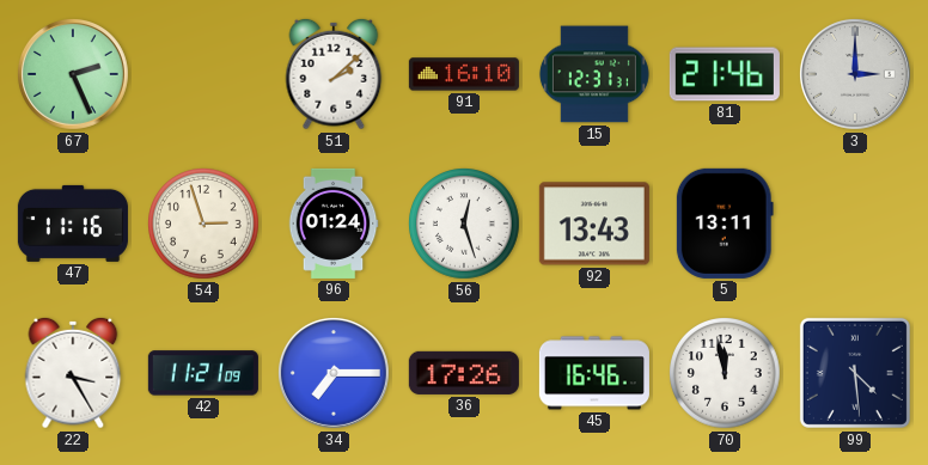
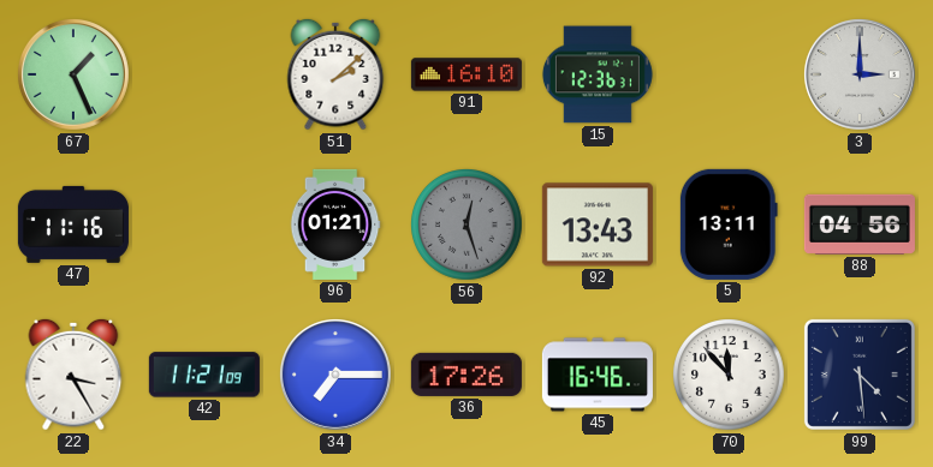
67: 2:26 -> 1:26
15: 12:31 -> 12:36
81: 21:46 -> none
54: 2:57 -> none
96: 01:24 -> 01:21
56 dial: white -> grey
88: none -> 04:56
70: 11:58 -> 11:53
